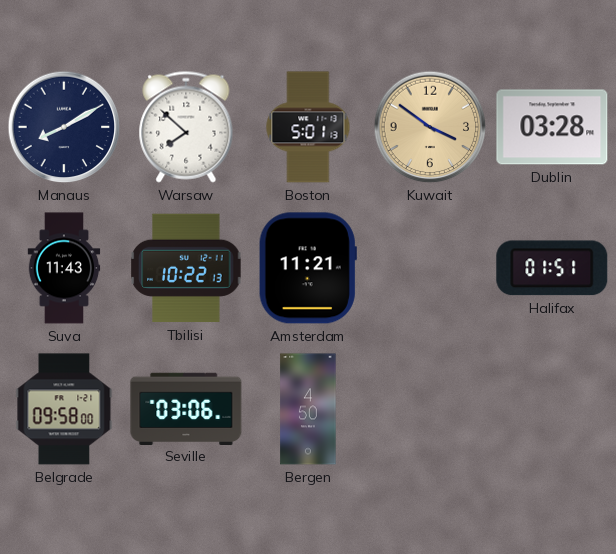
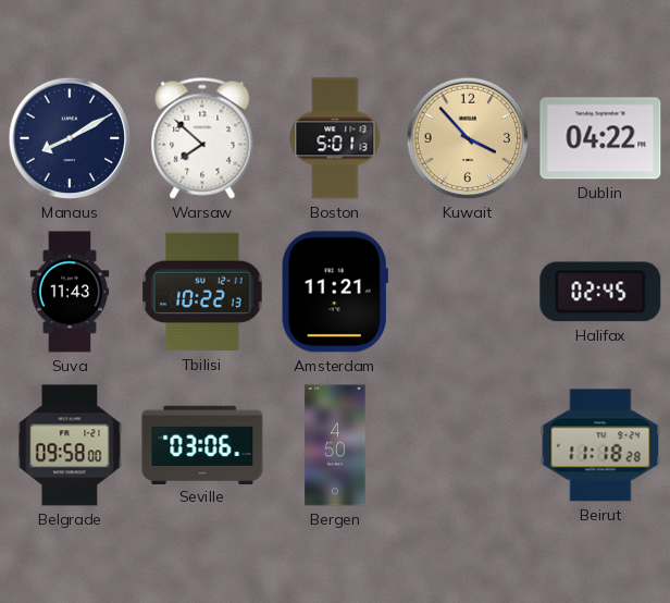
Kuwait: 3:51 -> 3:53
Dublin: 03:28 -> 04:22
Halifax: 01:51 -> 02:45
Beirut: none -> 11:18
